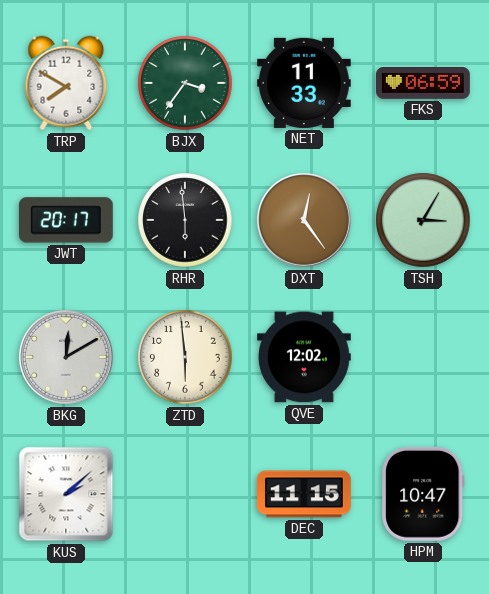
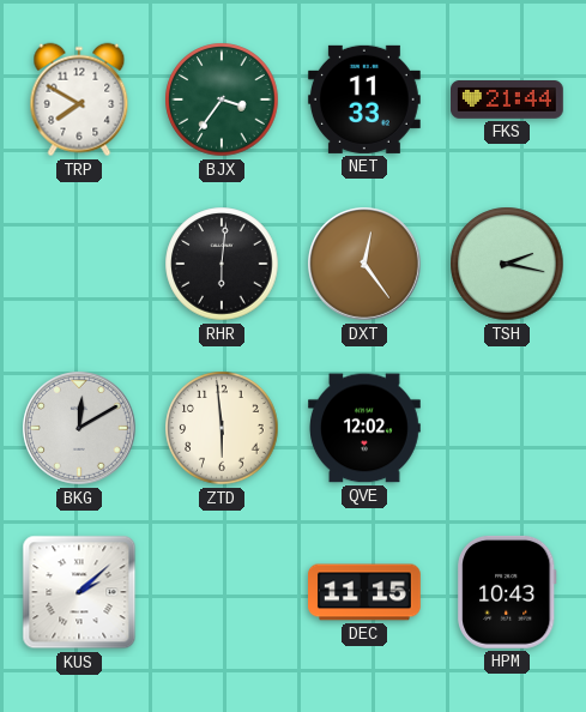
FKS: 06:59 -> 21:44
JWT: 20:17 -> none
RHR: 5:59 -> 6:01
TSH: 3:05 -> 2:17
HPM: 10:47 -> 10:43
